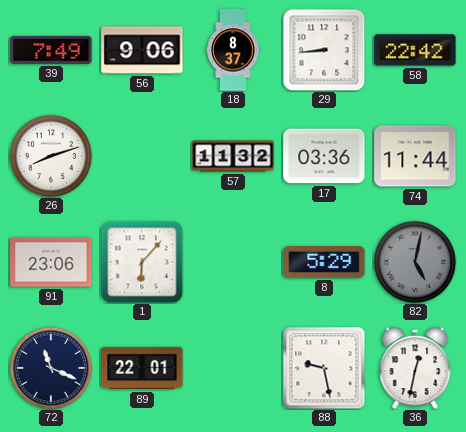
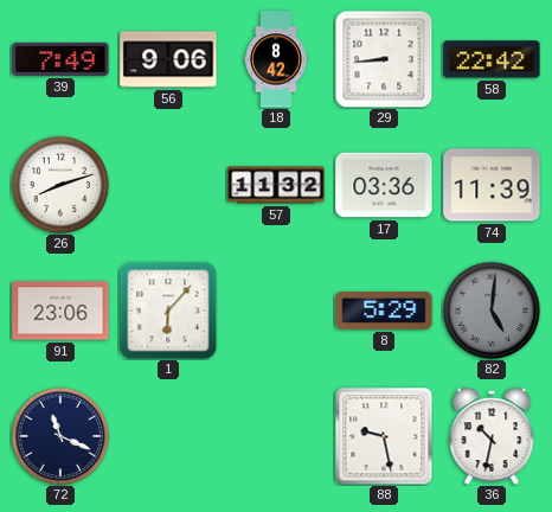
18: 8:37 -> 8:42
74: 11:44 -> 11:39
82: 5:02 -> 5:01
89: 22:01 -> none
36: 12:32 -> 10:32
